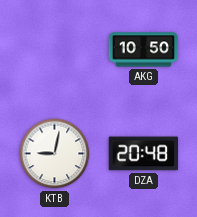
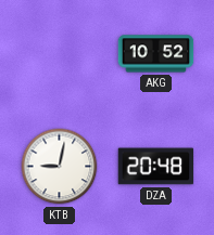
AKG: 10:50 -> 10:52
